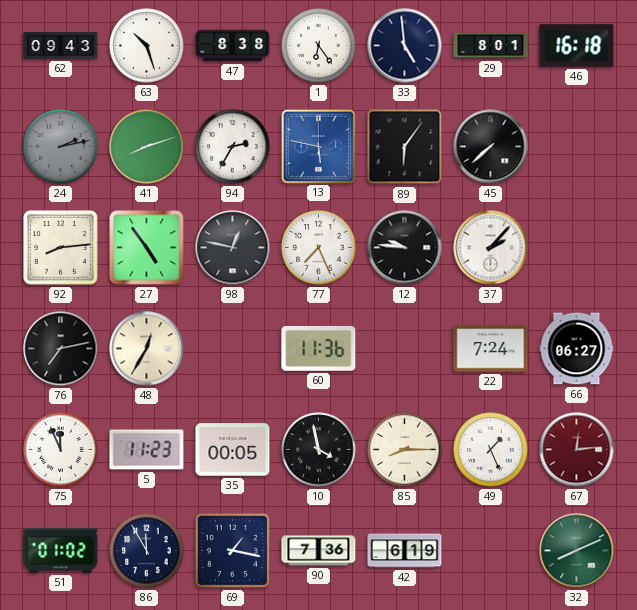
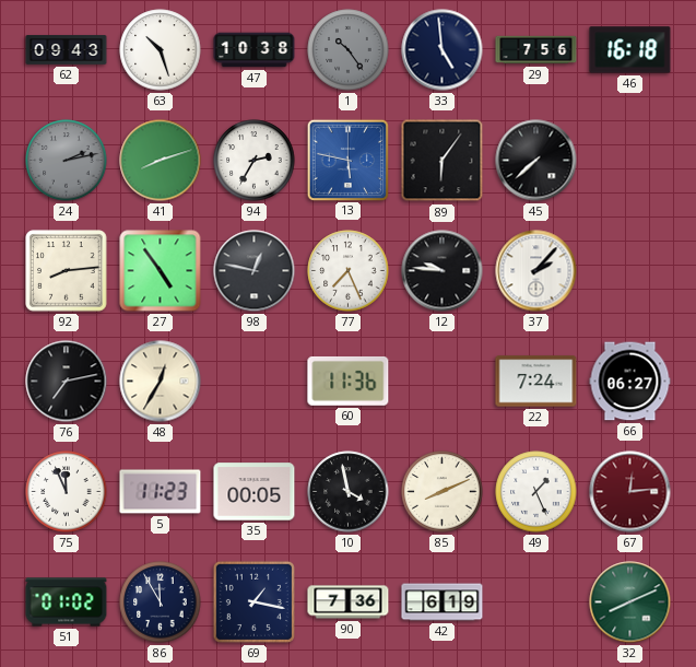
47: 8:38 -> 10:38
1: 6:24 -> 10:24
1 dial: white -> grey
29: 8:01 -> 7:56
85: 8:15 -> 8:11
